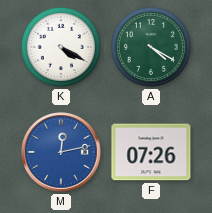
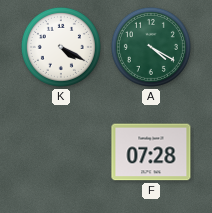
M: 12:13 -> none
F: 07:26 -> 07:28
